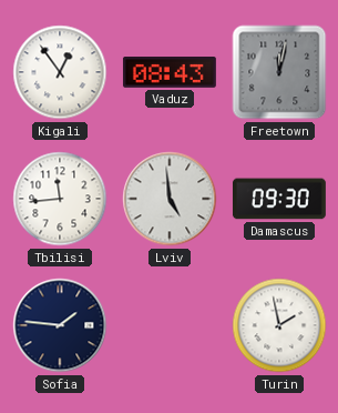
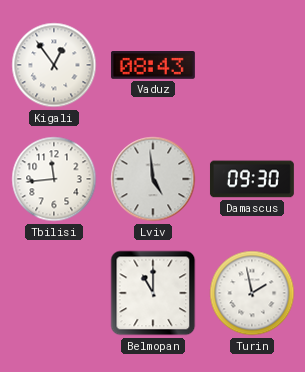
Freetown: 12:02 -> none
Sofia: 1:46 -> none
Belmopan: none -> 11:00
